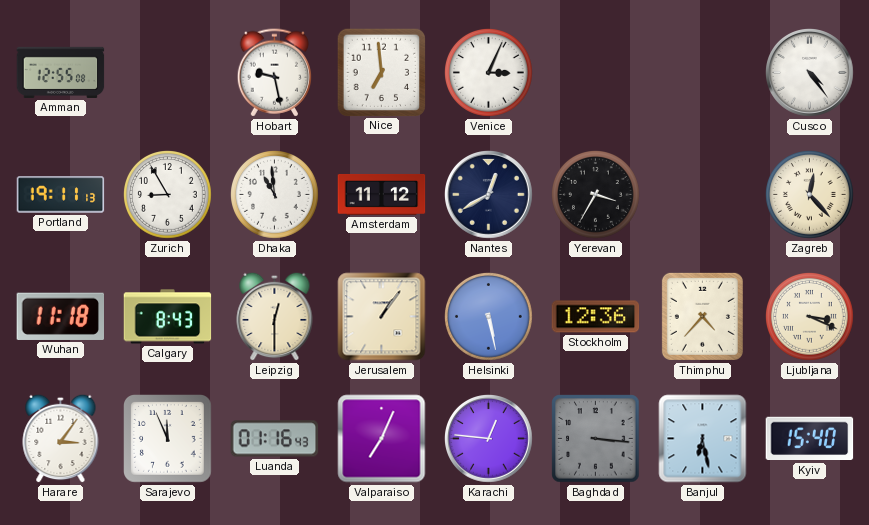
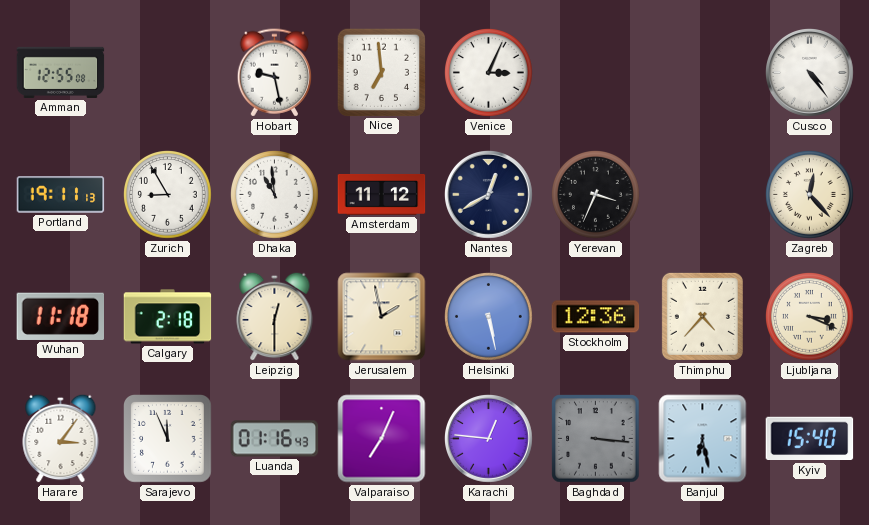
Yerevan: 3:35 -> 3:34
Calgary: 8:43 -> 2:18
Jerusalem: 1:06 -> 1:58
